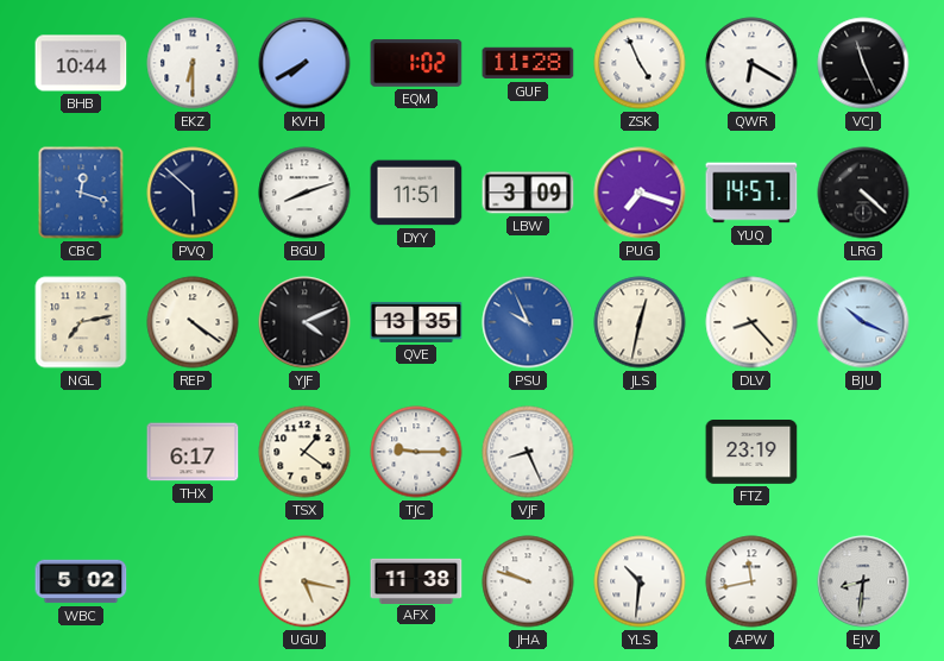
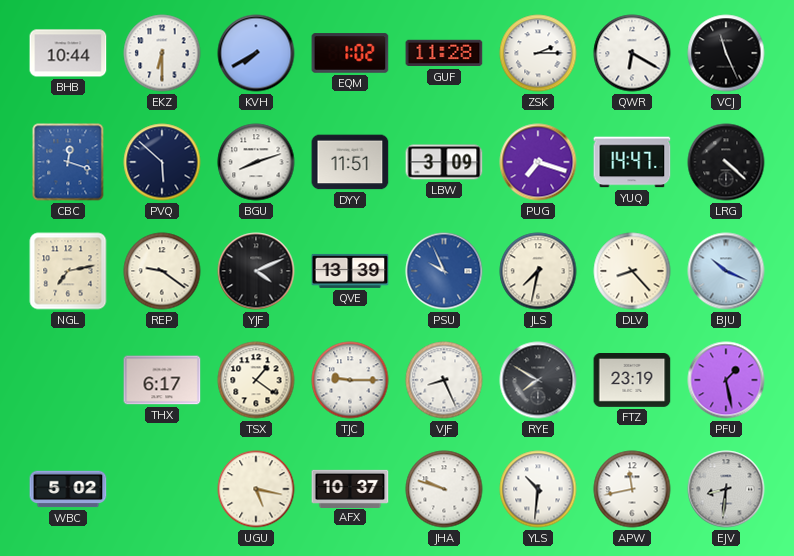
ZSK: 4:56 -> 2:15
YUQ: 14:57 -> 14:47
REP: 4:21 -> 9:21
QVE: 13:35 -> 13:39
JLS: 12:32 -> 7:32
RYE: none -> 7:50
PFU: none -> 1:28
AFX: 11:38 -> 10:37
